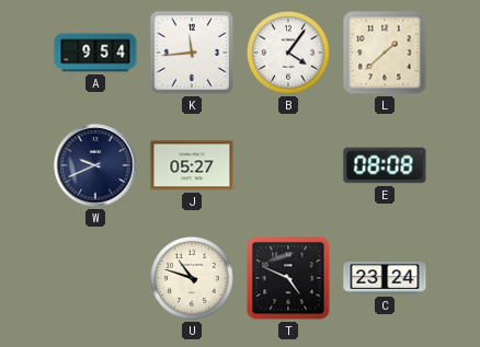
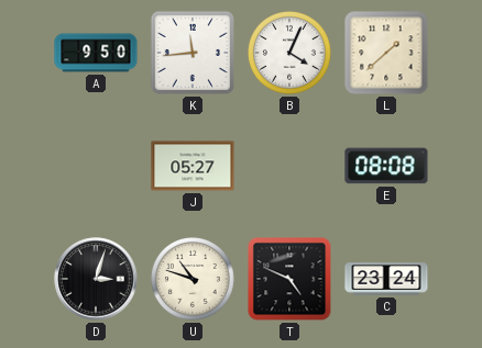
A: 9:54 -> 9:50
B: 4:06 -> 4:04
W: 9:41 -> none
D: none -> 3:03
